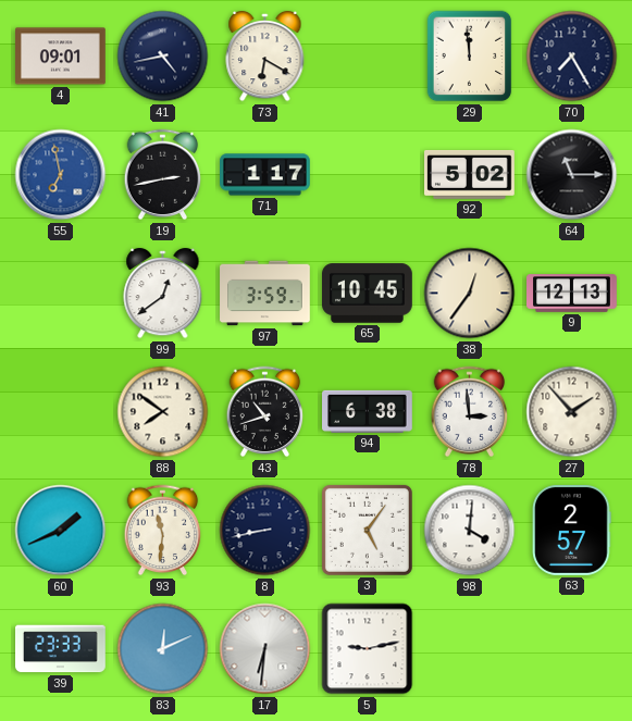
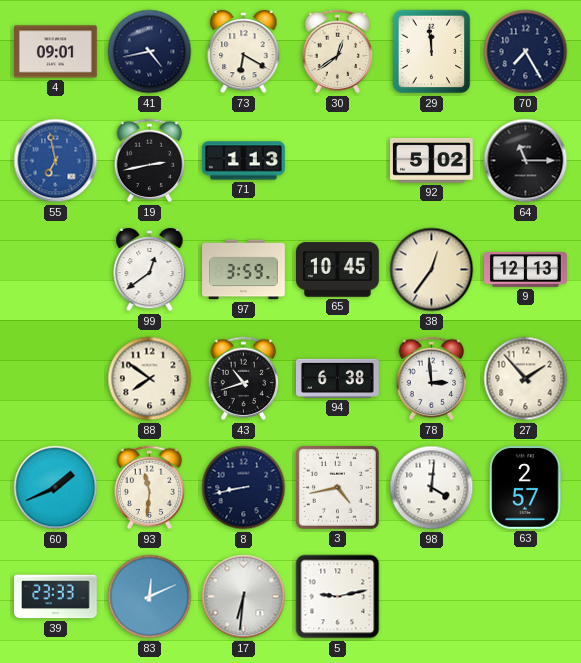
30: none -> 12:39
71: 1:17 -> 1:13
3: 5:06 -> 4:43
